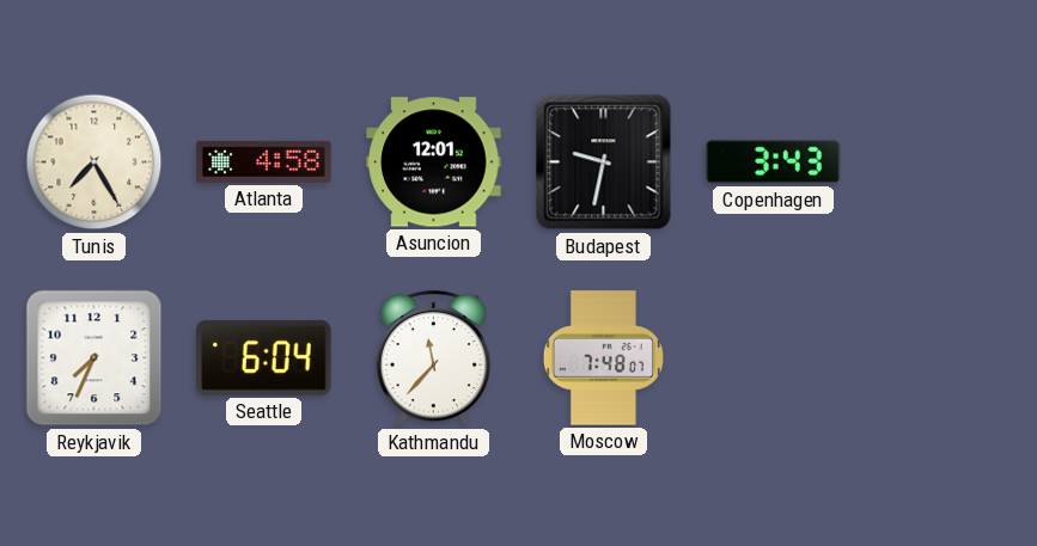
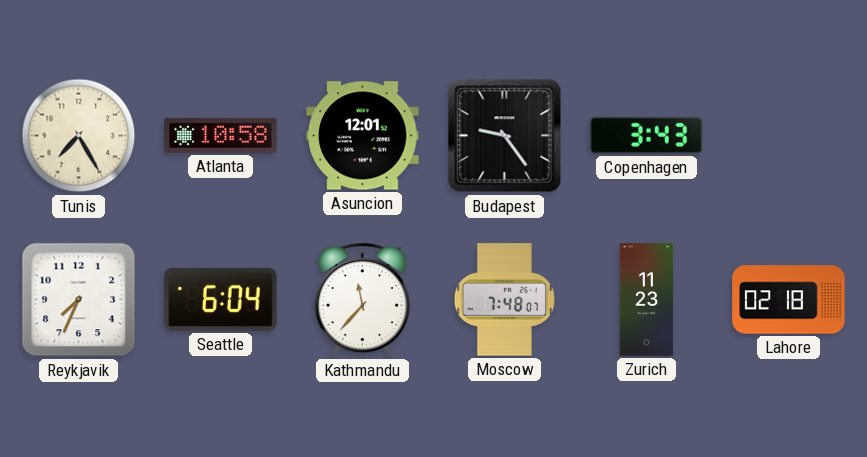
Atlanta: 4:58 -> 10:58
Budapest: 9:32 -> 9:24
Zurich: none -> 11:23
Lahore: none -> 02:18
